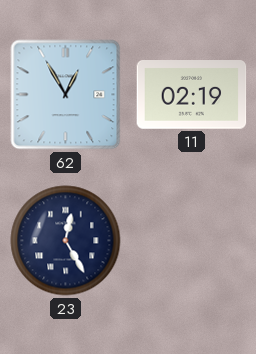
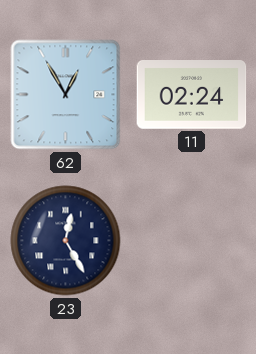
11: 02:19 -> 02:24
